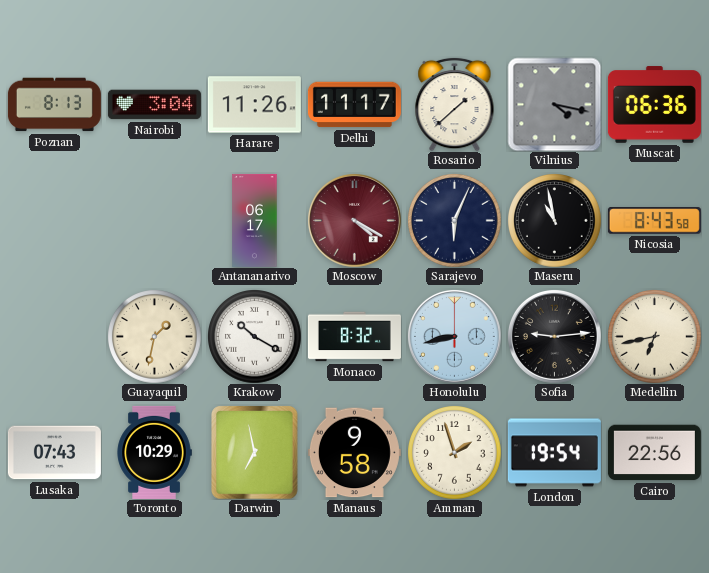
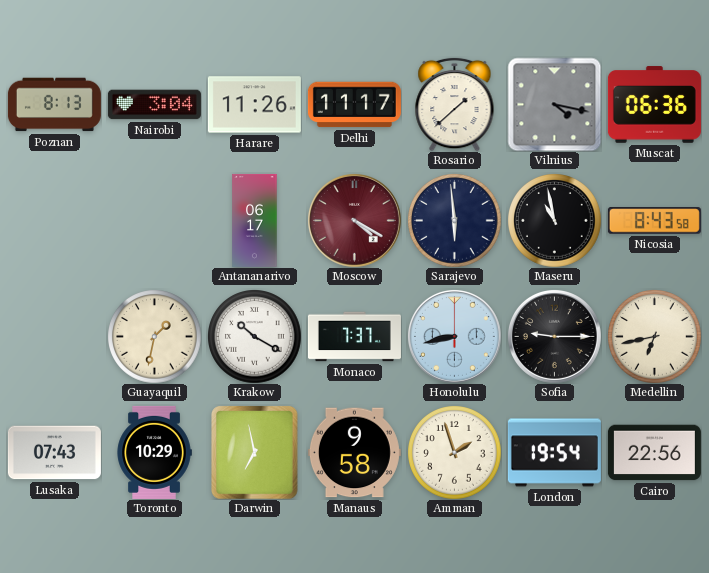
Sarajevo: 6:04 -> 5:59
Monaco: 8:32 -> 7:37
Sofia: 9:14 -> 9:15
